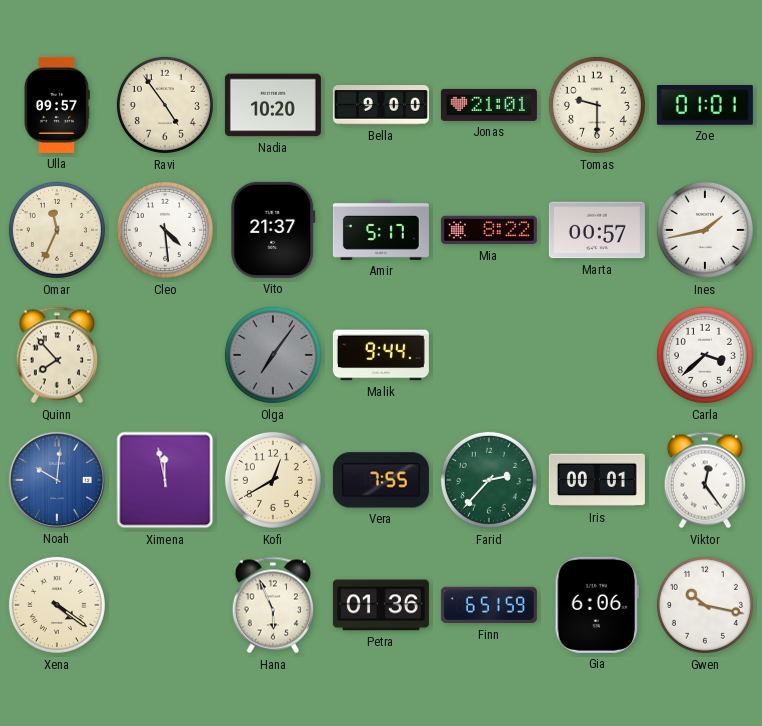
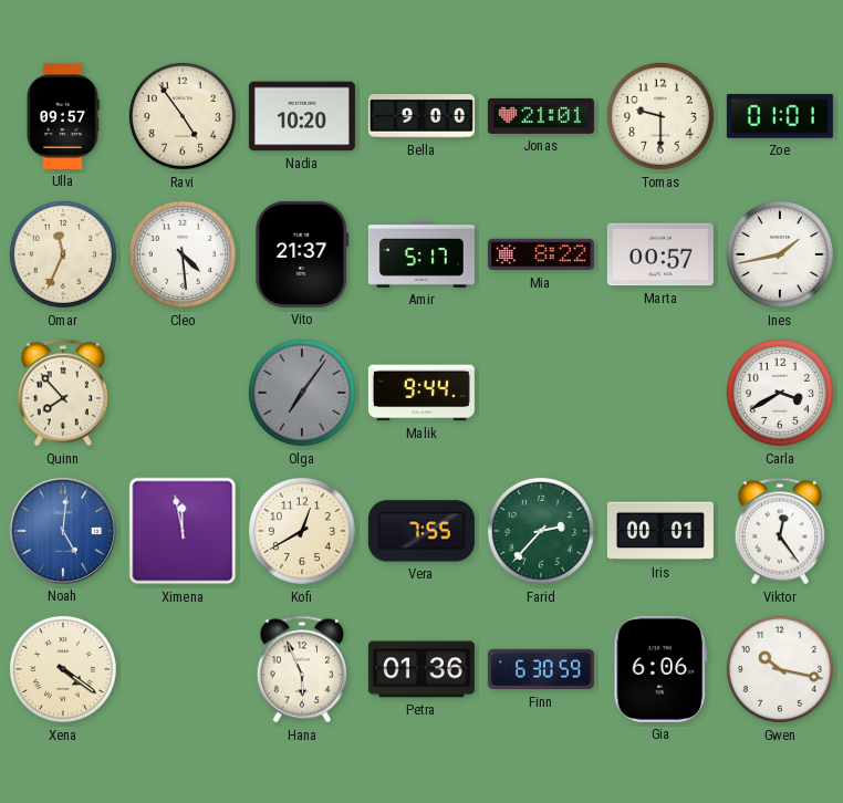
Carla: 3:38 -> 3:40
Noah: 10:01 -> 5:01
Finn: 6:51 -> 6:30
